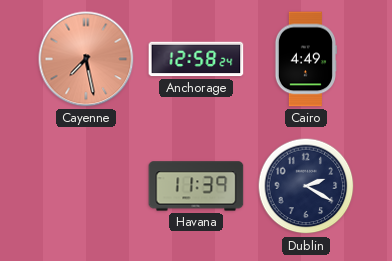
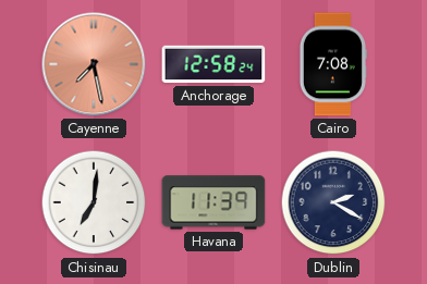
Cairo: 4:49 -> 7:08
Chisinau: none -> 7:01
